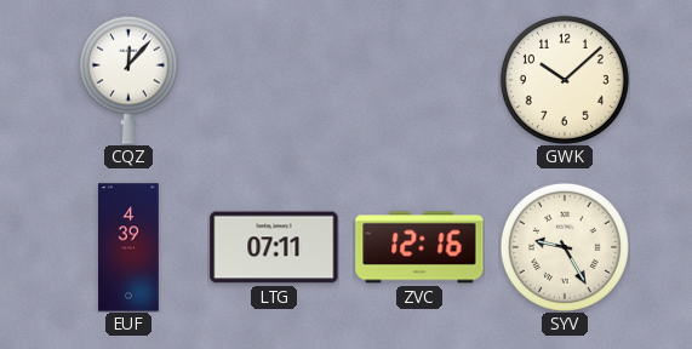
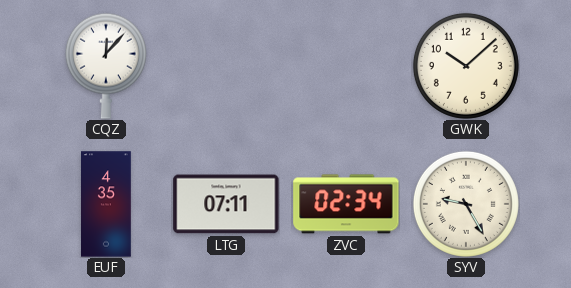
EUF: 4:39 -> 4:35
ZVC: 12:16 -> 02:34
